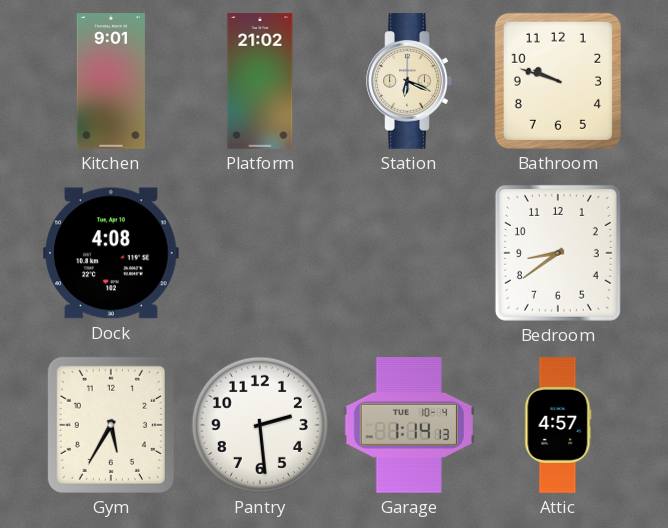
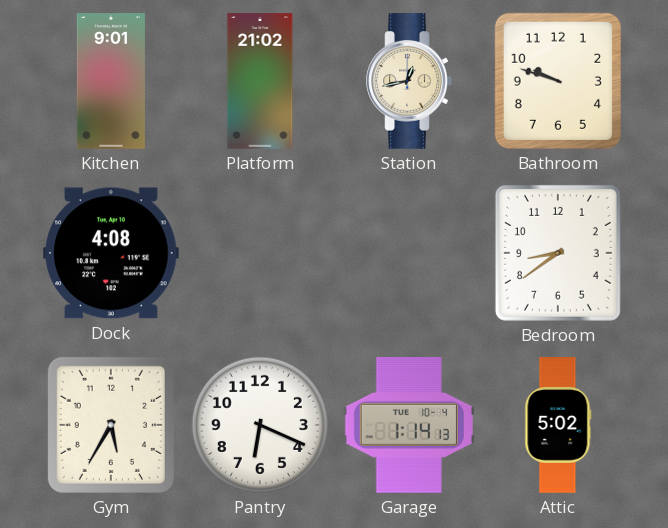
Station: 6:19 -> 12:43
Pantry: 2:29 -> 6:19
Attic: 4:57 -> 5:02
